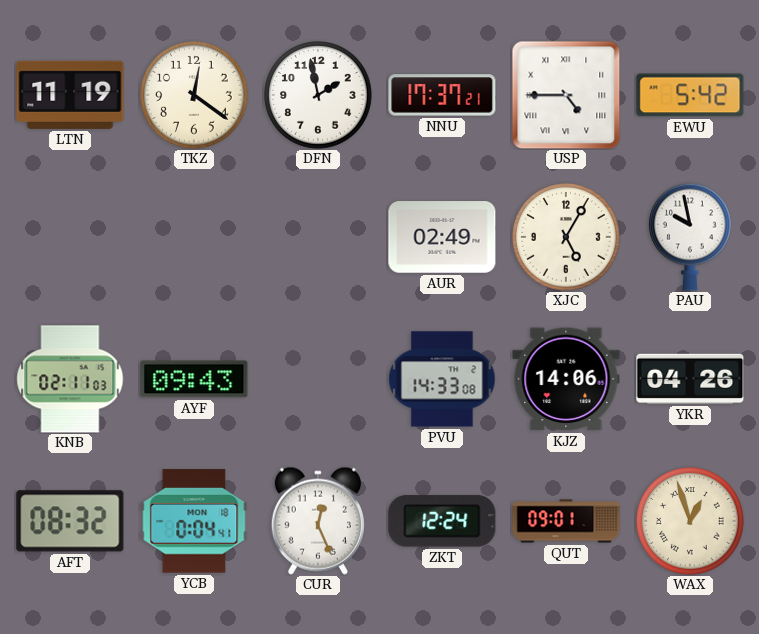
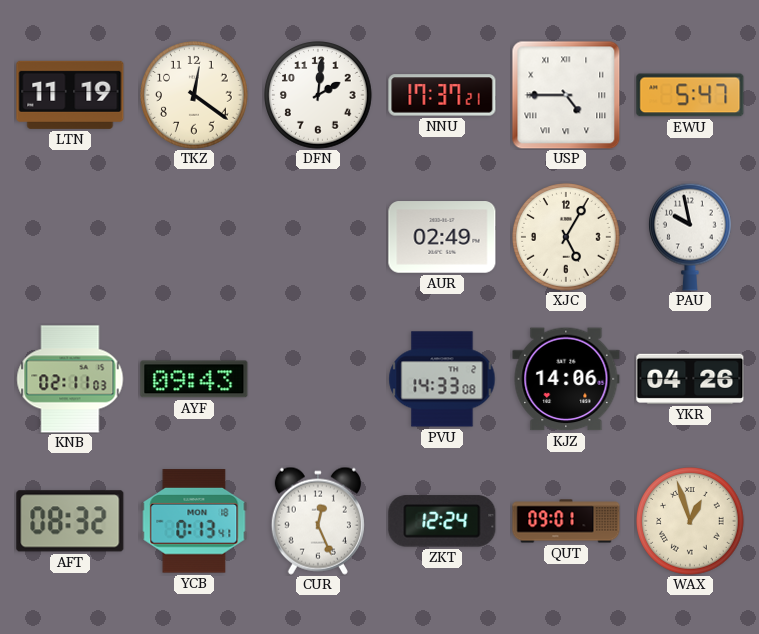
DFN: 1:58 -> 2:01
EWU: 5:42 -> 5:47
YCB: 0:04 -> 0:13
